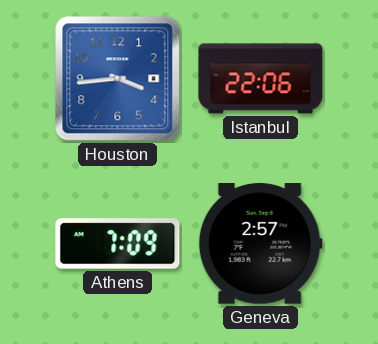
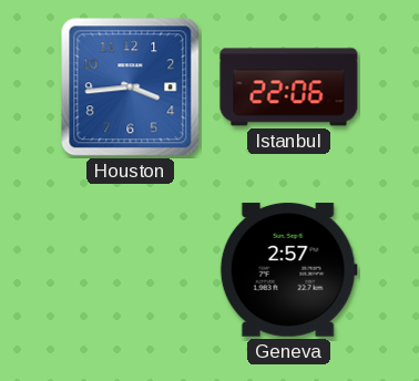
Athens: 7:09 -> none
